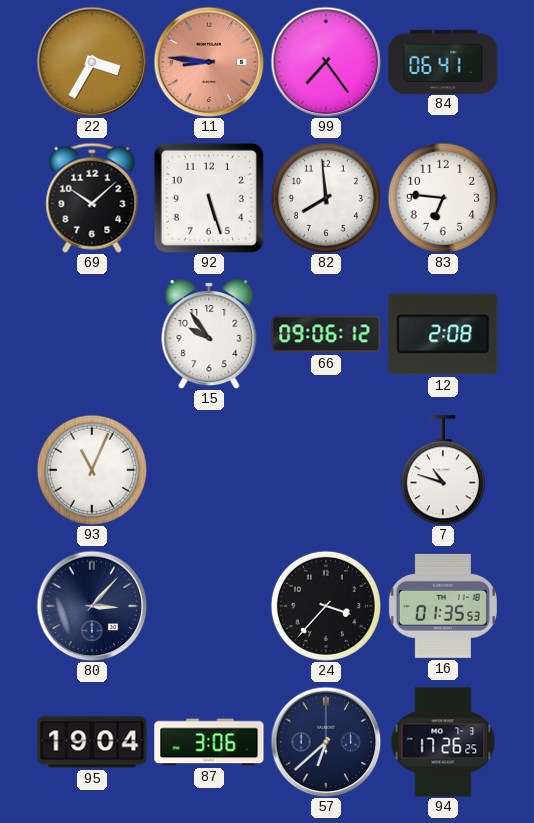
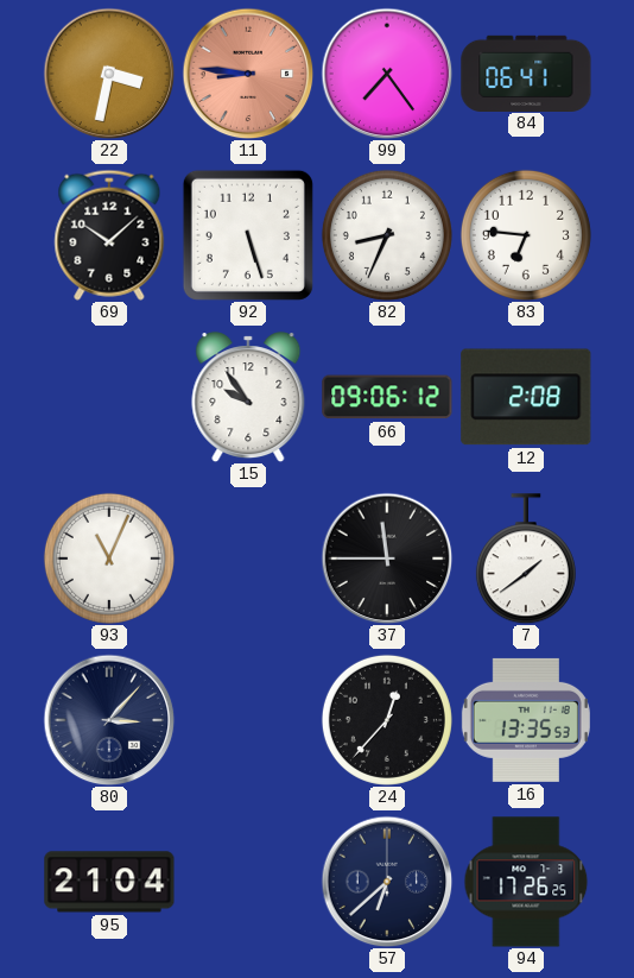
22: 3:35 -> 3:32
82: 7:59 -> 8:34
37: none -> 11:45
7: 10:48 -> 1:39
24: 3:37 -> 12:37
16: 01:35 -> 13:35
95: 19:04 -> 21:04
87: 3:06 -> none
